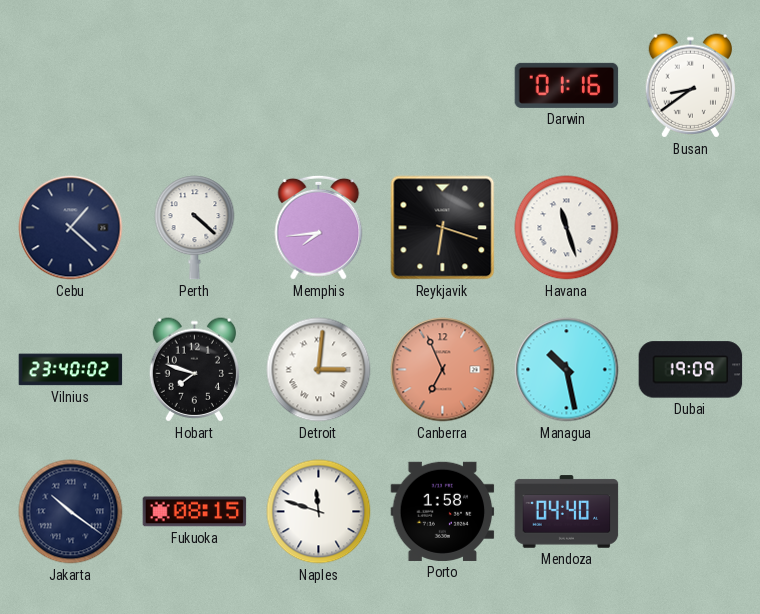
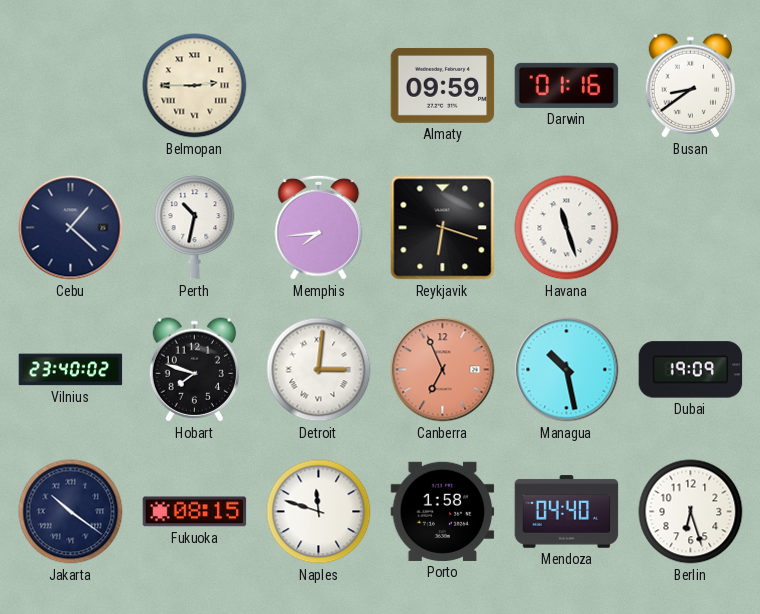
Belmopan: none -> 2:45
Almaty: none -> 09:59
Perth: 4:22 -> 10:32
Berlin: none -> 6:27
